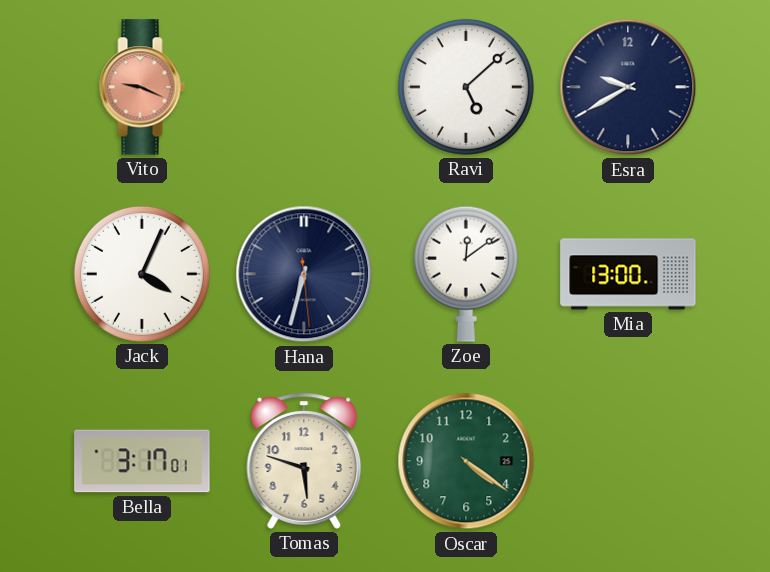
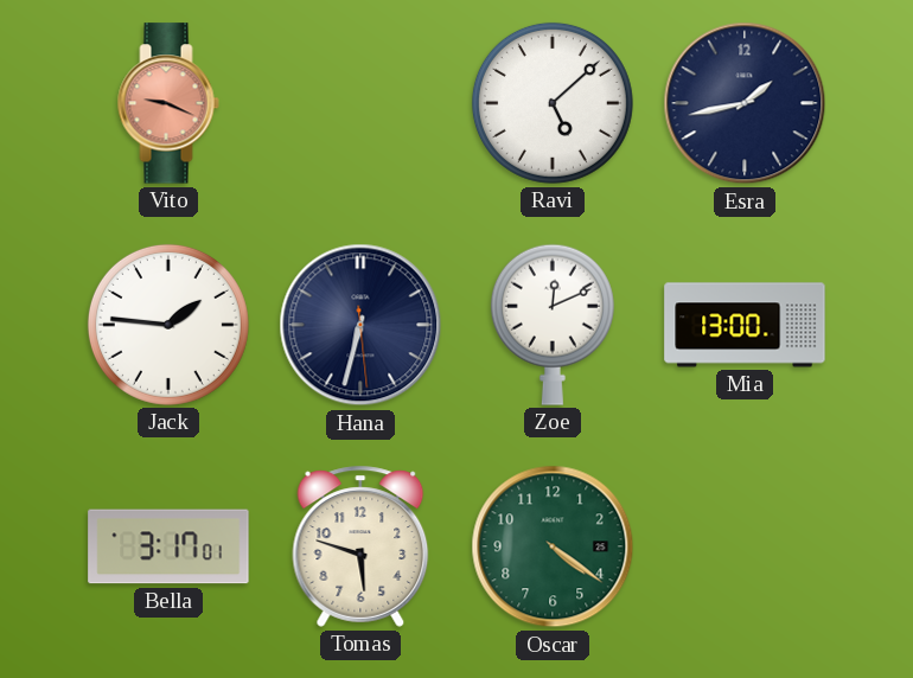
Esra: 9:40 -> 1:43
Jack: 4:04 -> 1:46
Zoe: 12:09 -> 12:11
